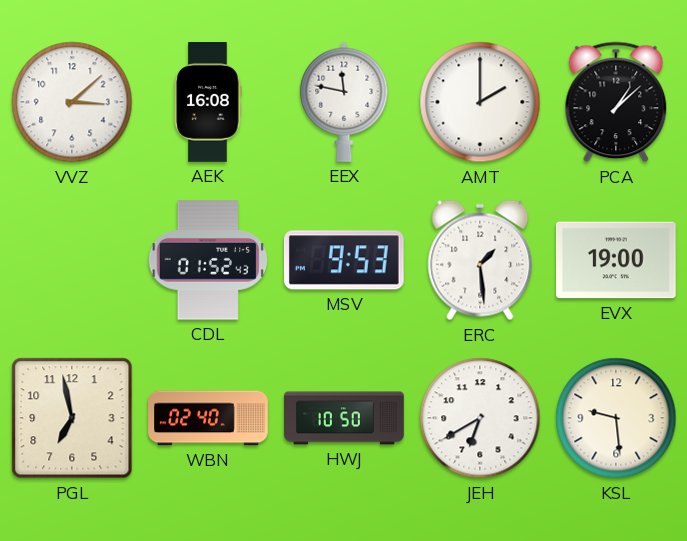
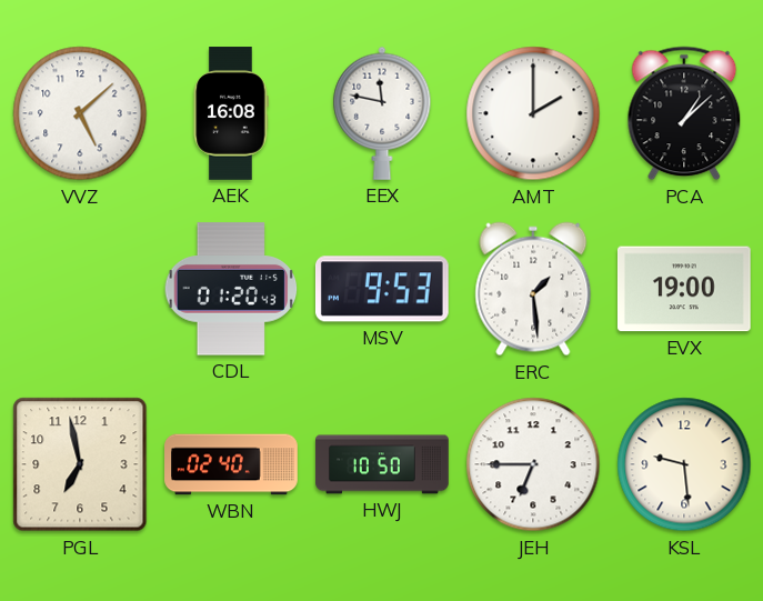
VVZ: 3:08 -> 5:08
CDL: 01:52 -> 01:20
JEH: 6:40 -> 6:45
